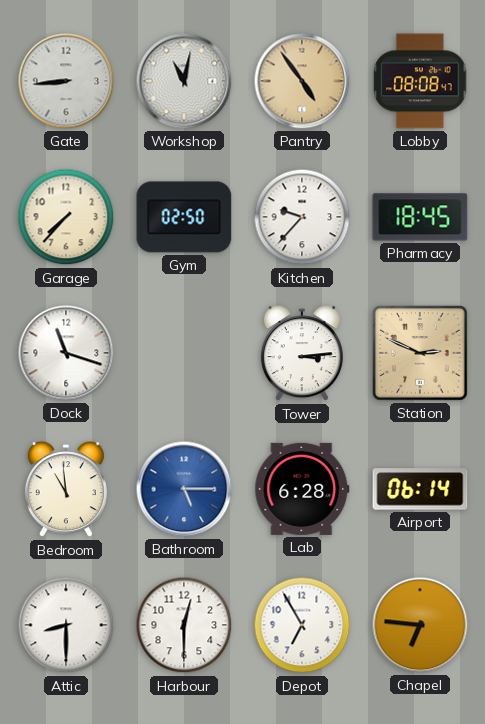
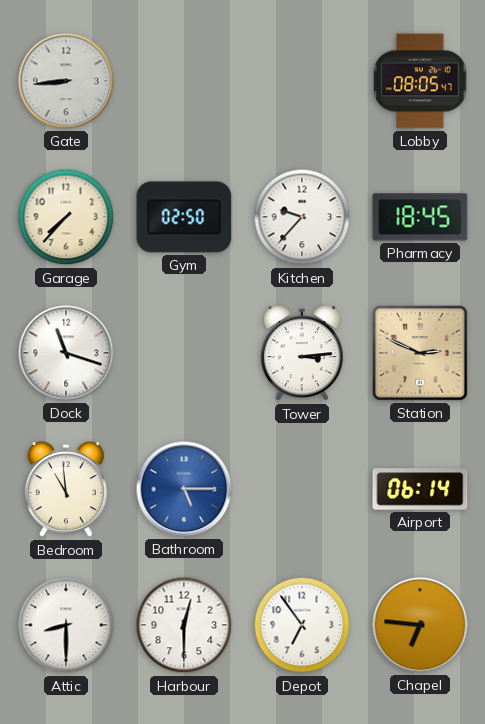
Workshop: 11:02 -> none
Pantry: 4:54 -> none
Lobby: 08:08 -> 08:05
Lab: 6:28 -> none
Depot: 6:55 -> 6:54
